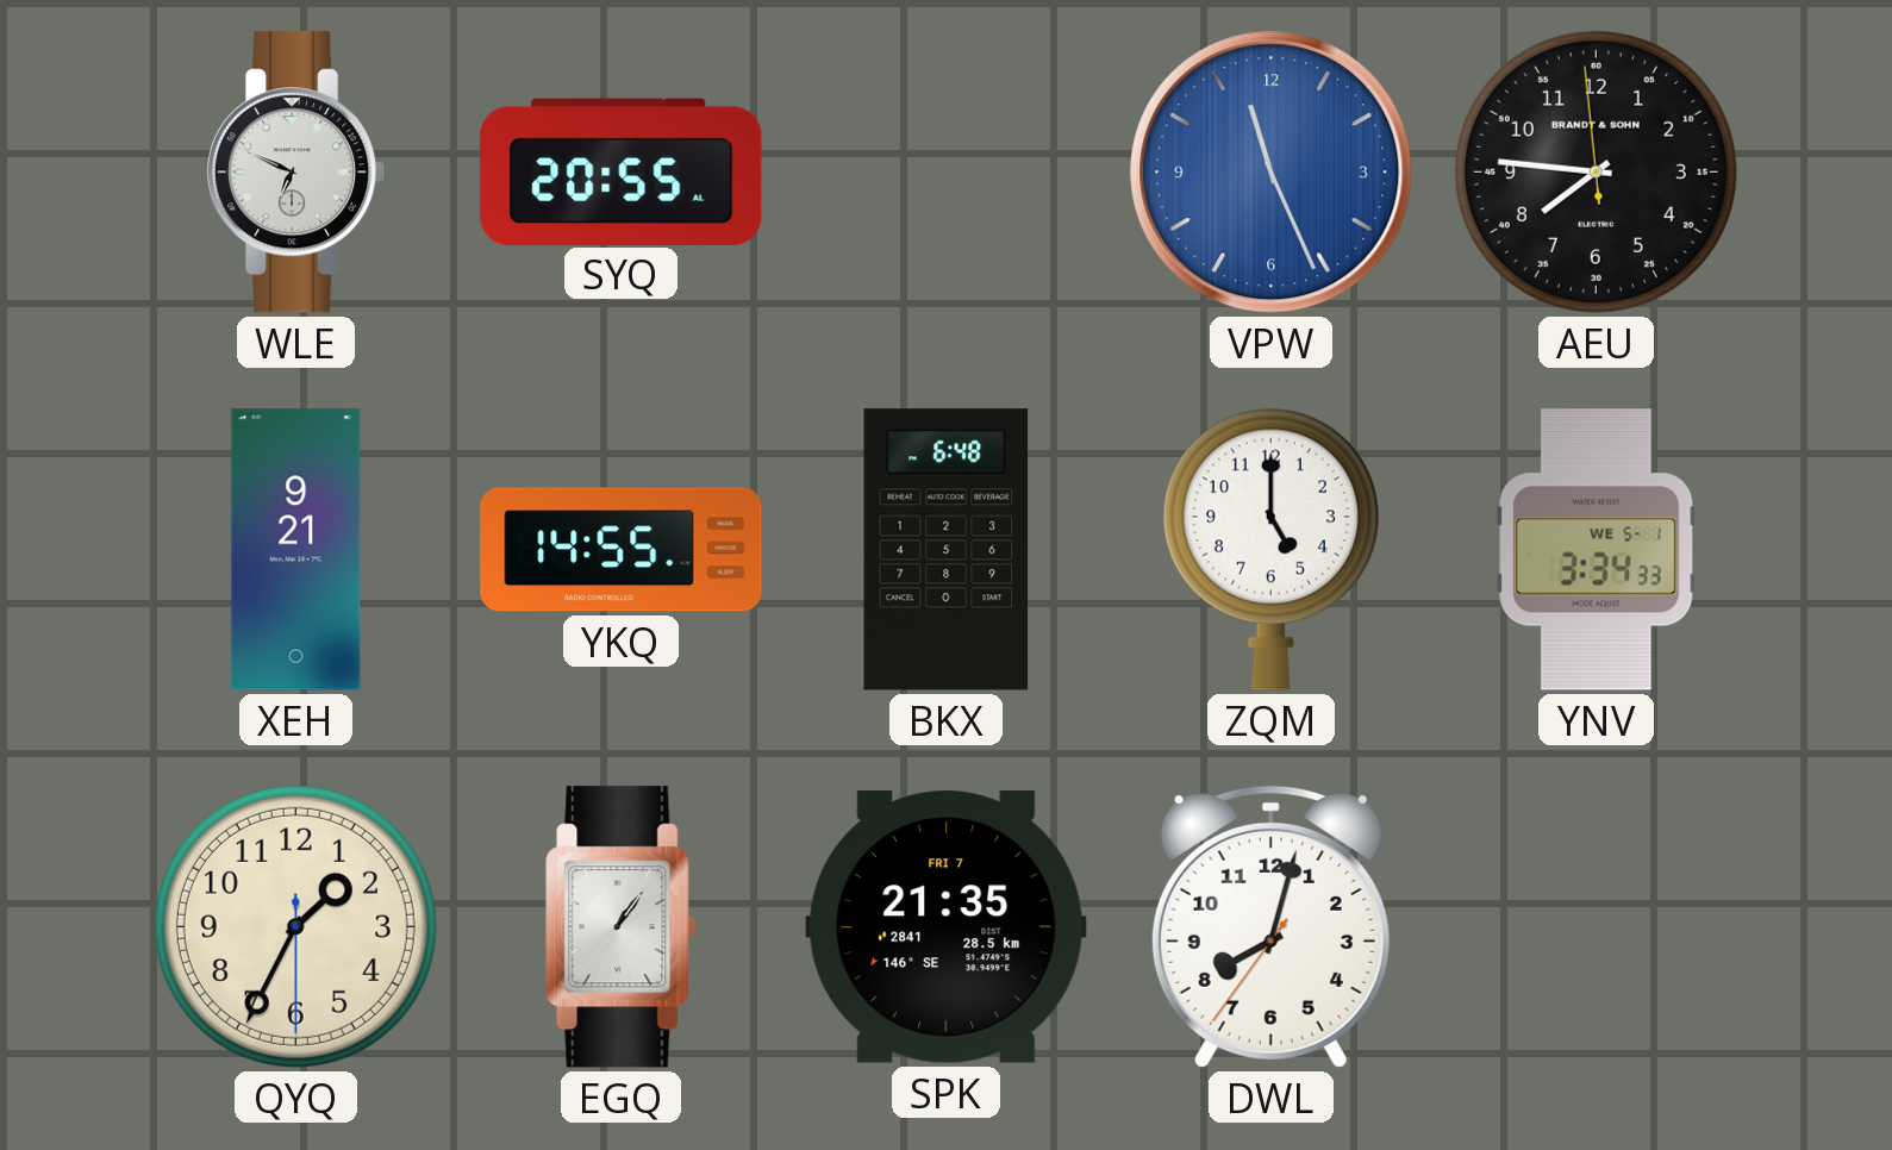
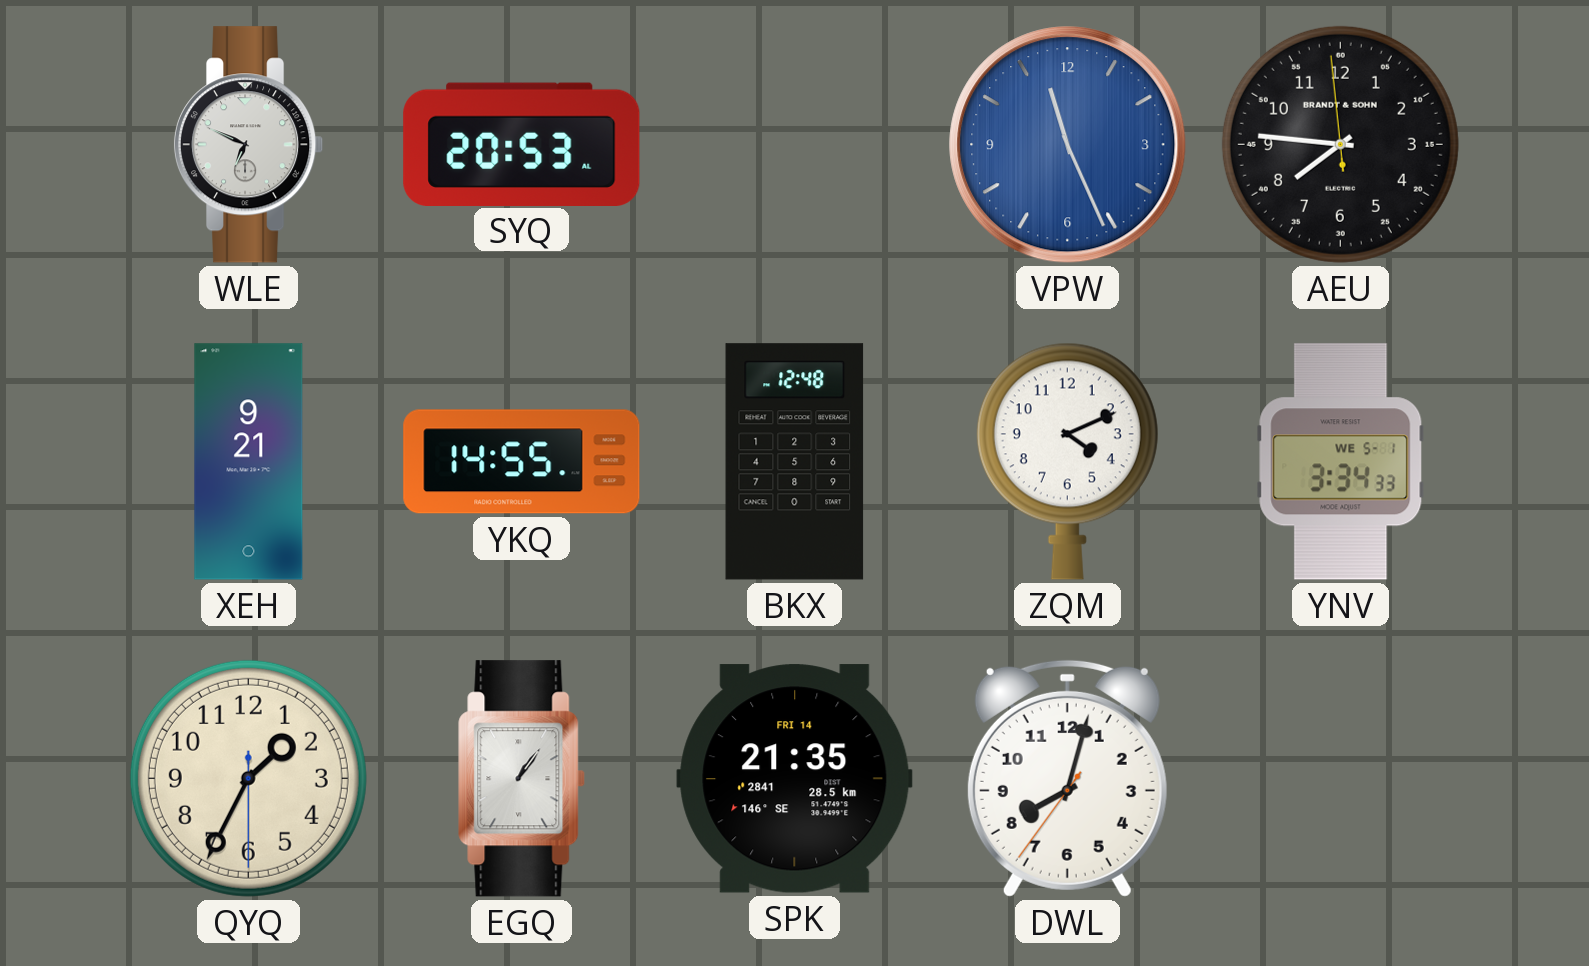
SYQ: 20:55 -> 20:53
BKX: 6:48 -> 12:48
ZQM: 5:00 -> 4:11
SPK date: FRI 7 -> FRI 14
